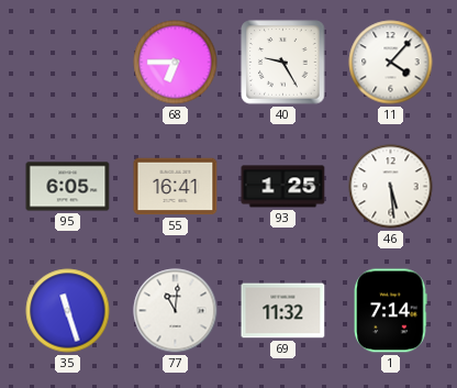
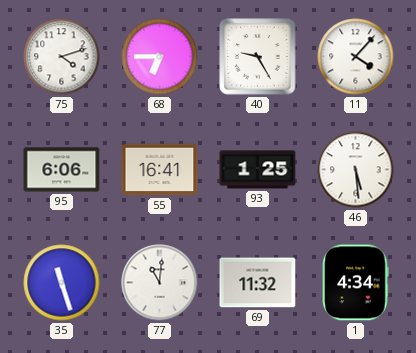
75: none -> 4:12
95: 6:05 -> 6:06
1: 7:14 -> 4:34
